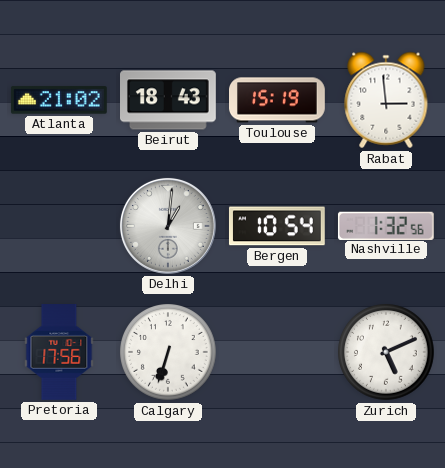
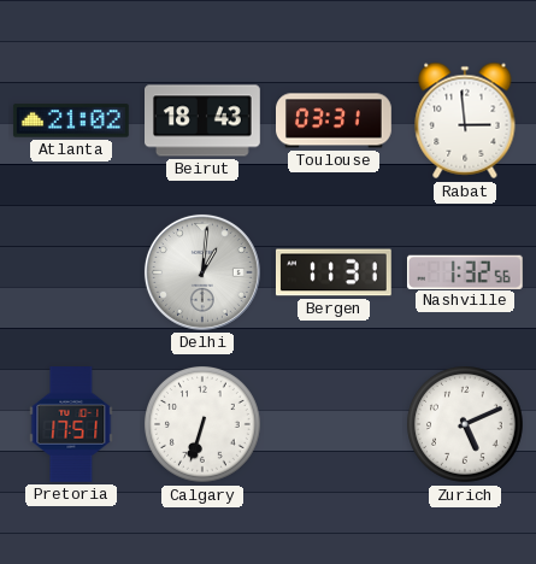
Toulouse: 15:19 -> 03:31
Bergen: 10:54 -> 11:31
Pretoria: 17:56 -> 17:51
